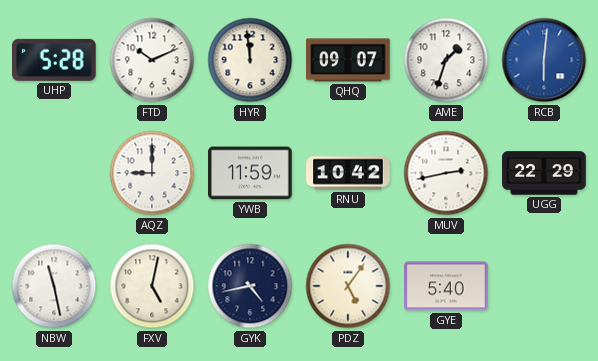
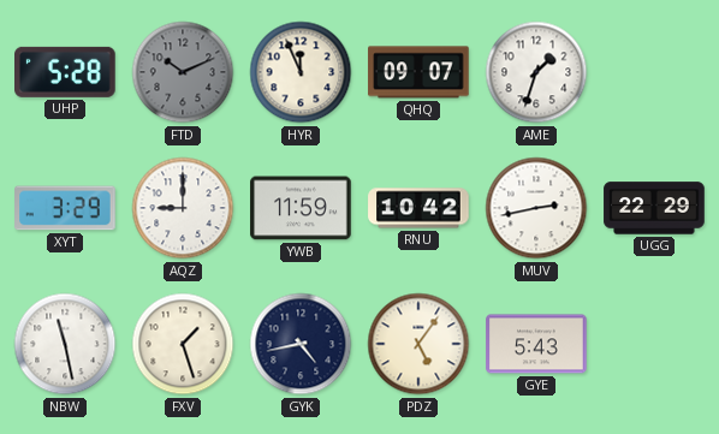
FTD dial: white -> grey
HYR: 11:59 -> 11:56
RCB: 6:01 -> none
XYT: none -> 3:29
FXV: 5:02 -> 1:27
GYE: 5:40 -> 5:43
